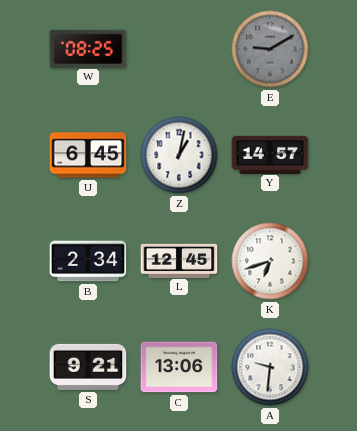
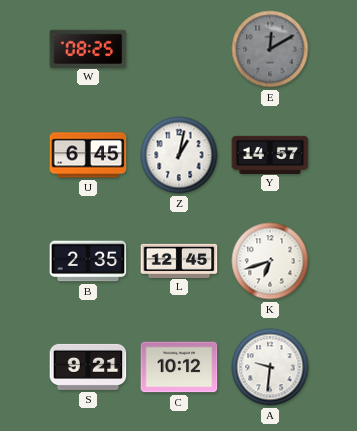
E: 9:10 -> 12:10
B: 2:34 -> 2:35
C: 13:06 -> 10:12
